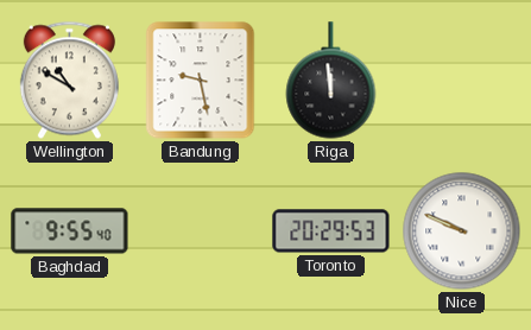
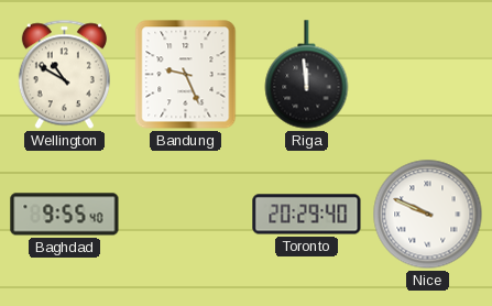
Bandung: 9:28 -> 9:26
Toronto: 20:29:53 -> 20:29:40
